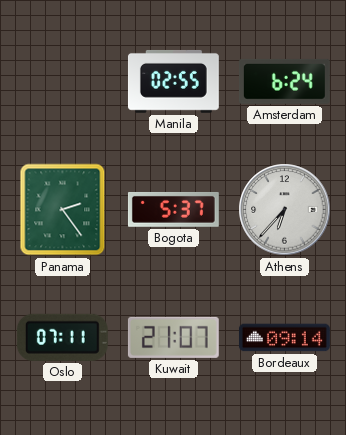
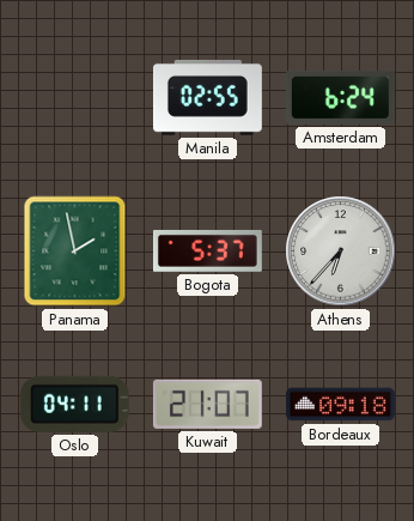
Panama: 2:24 -> 1:58
Oslo: 07:11 -> 04:11
Bordeaux: 09:14 -> 09:18
